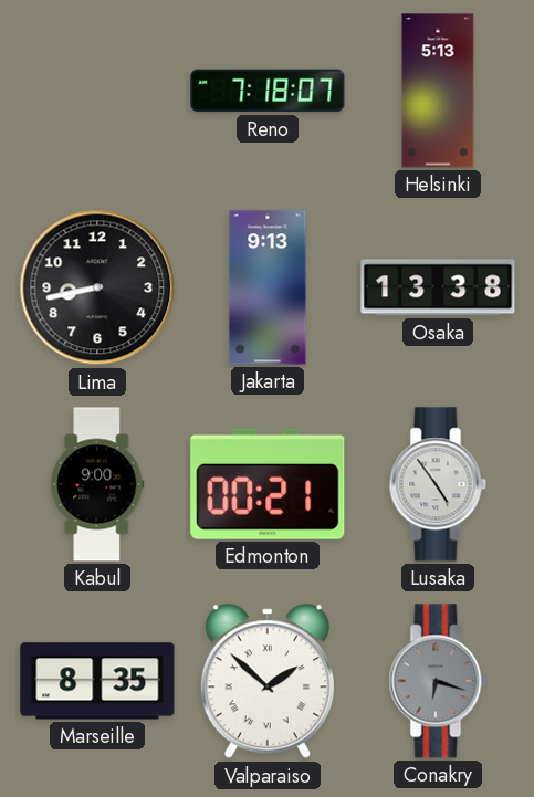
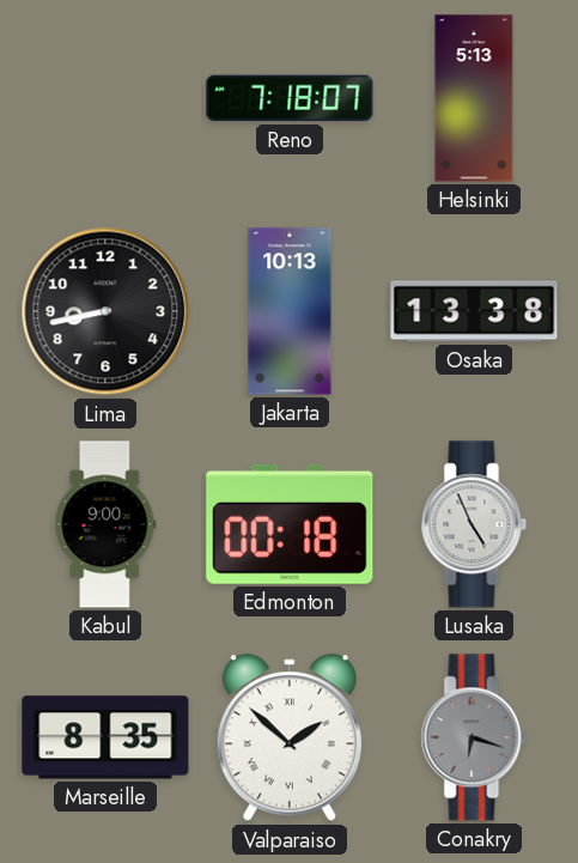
Jakarta: 9:13 -> 10:13
Edmonton: 00:21 -> 00:18
Lusaka: 4:54 -> 4:56
